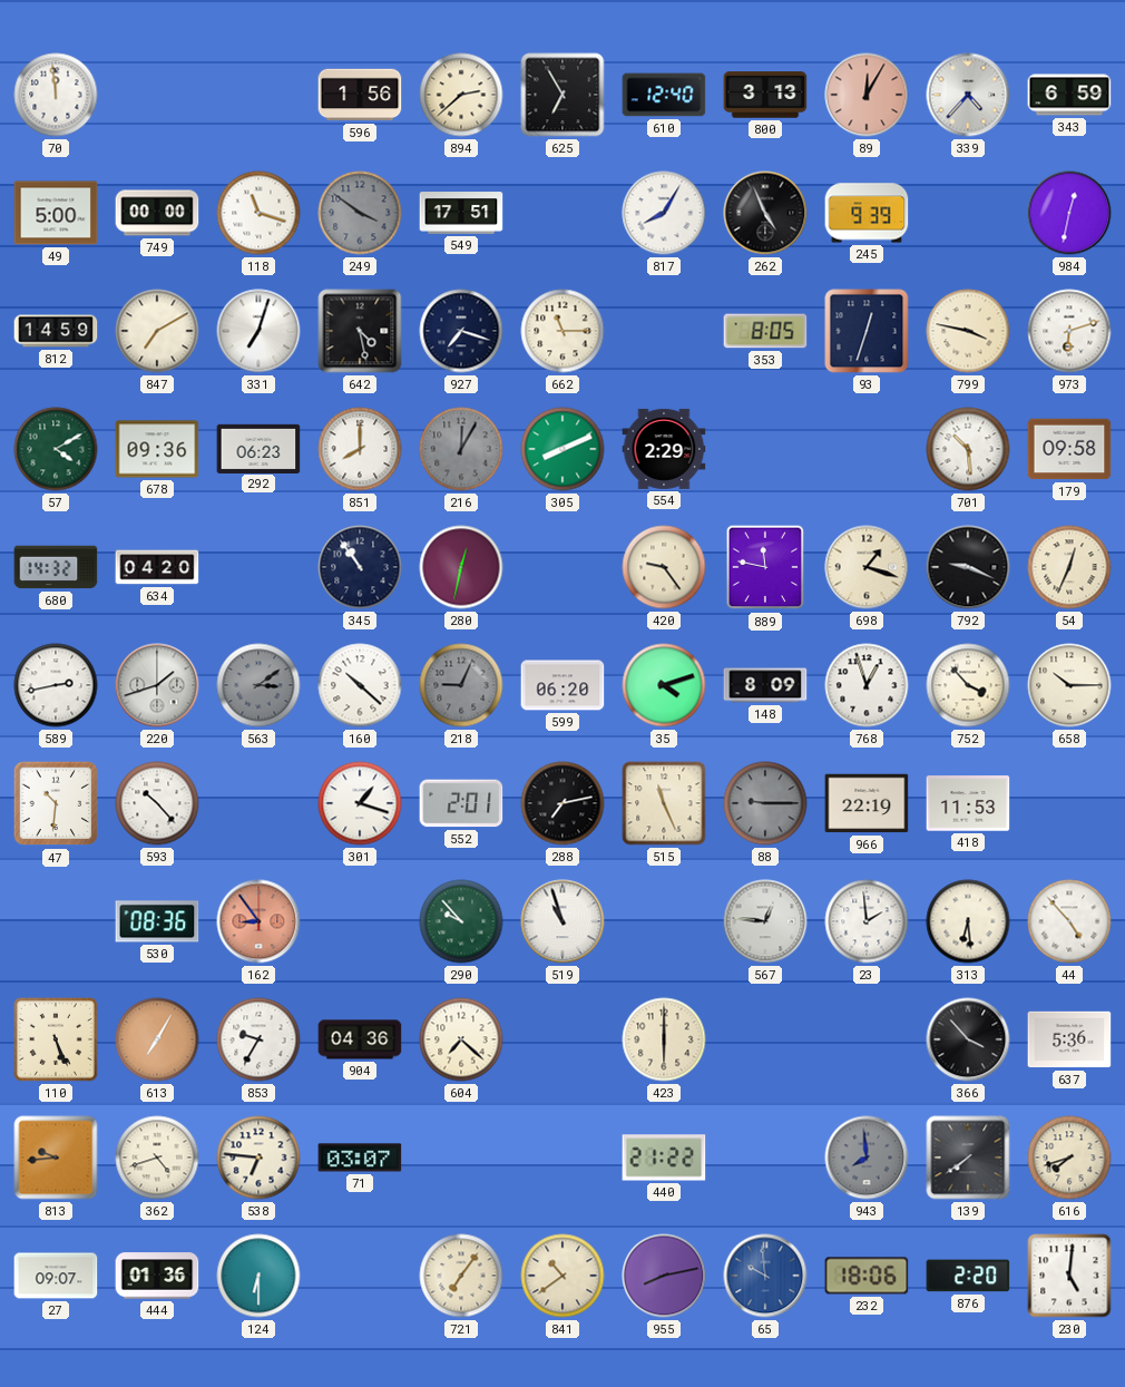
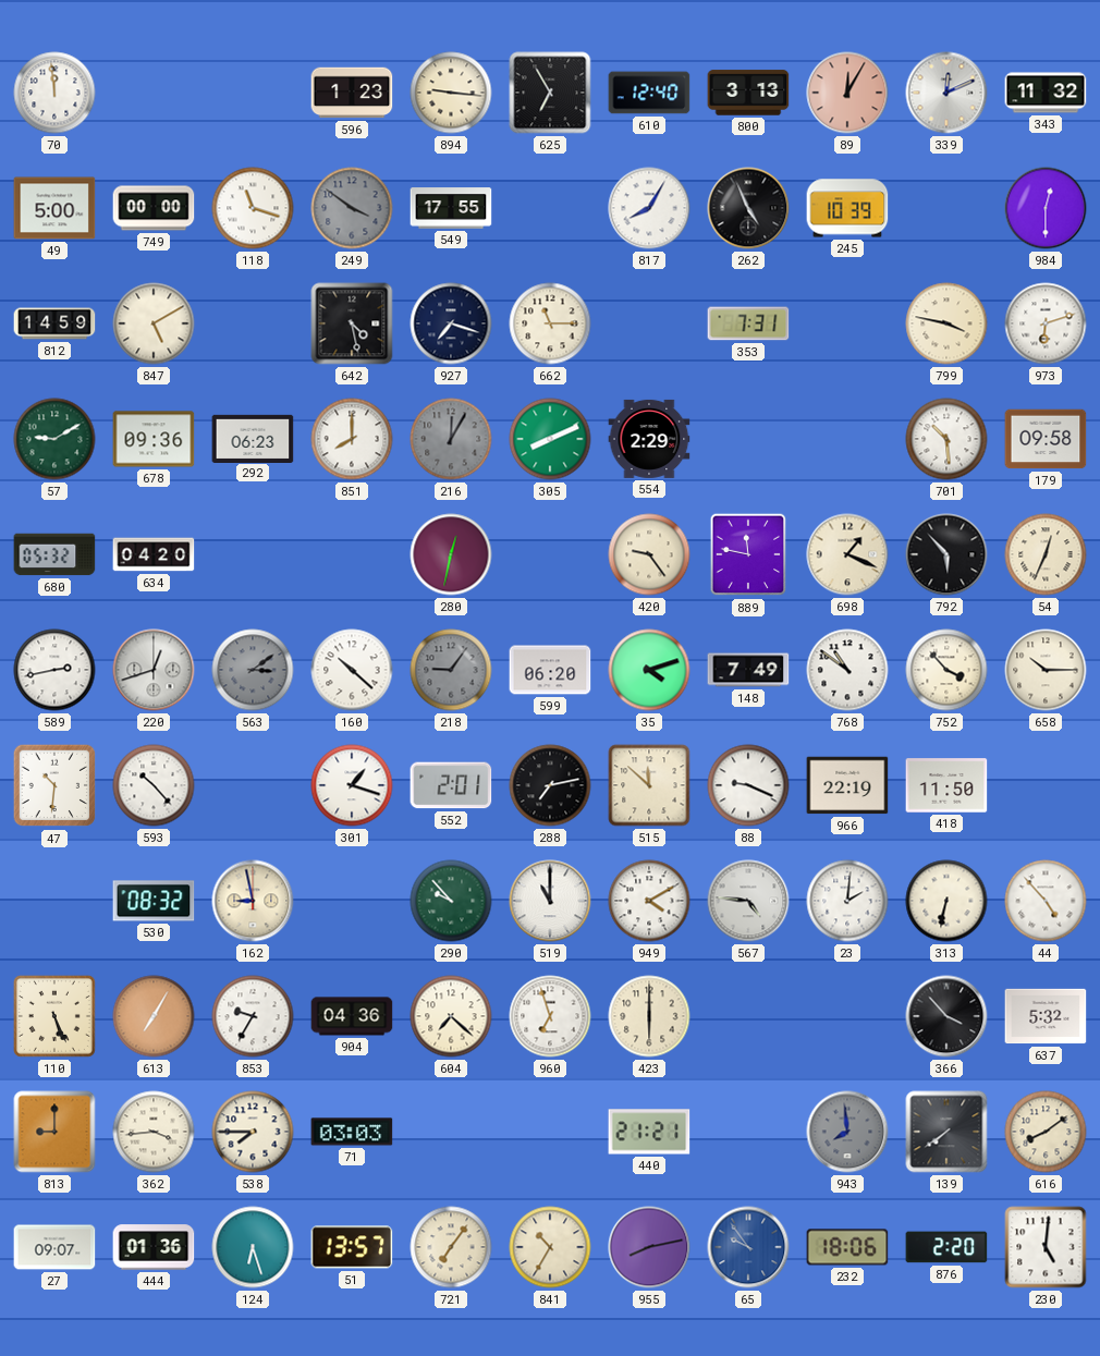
596: 1:56 -> 1:23
894: 2:38 -> 9:16
339: 4:37 -> 12:11
343: 6:59 -> 11:32
549: 17:51 -> 17:55
245: 9:39 -> 10:39
984: 12:32 -> 12:30
847: 7:10 -> 5:10
331: 7:03 -> none
353: 8:05 -> 7:31
93: 12:33 -> none
57: 4:10 -> 9:10
680: 14:32 -> 05:32
345: 10:54 -> none
698: 1:18 -> 1:19
792: 9:19 -> 5:53
220: 1:42 -> 12:42
218: 9:04 -> 9:06
148: 8:09 -> 7:49
768: 12:57 -> 10:51
515: 11:26 -> 11:52
88: 9:15 -> 9:19
88 dial: grey -> white
418: 11:53 -> 11:50
530: 08:36 -> 08:32
162: 8:54 -> 8:58
162 dial: salmon -> cream
519: 10:57 -> 11:00
949: none -> 4:10
567: 12:46 -> 4:46
23: 1:59 -> 2:01
313: 6:29 -> 6:32
960: none -> 6:57
637: 5:36 -> 5:32
813: 9:44 -> 9:00
362: 4:42 -> 3:44
538: 6:46 -> 7:45
71: 03:07 -> 03:03
440: 21:22 -> 21:21
616: 7:42 -> 8:09
124: 6:30 -> 6:27
51: none -> 13:57
841: 10:39 -> 10:35
65: 9:59 -> 9:54
